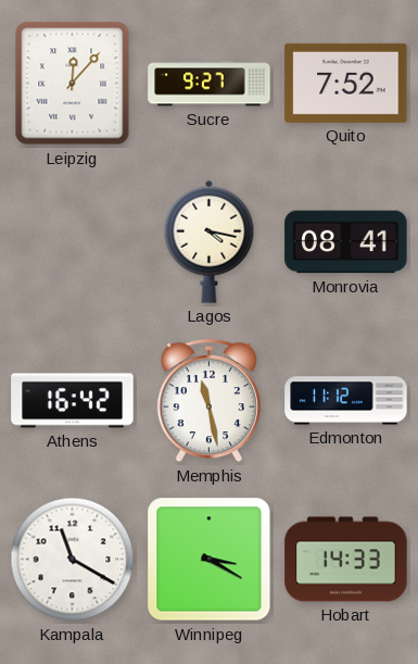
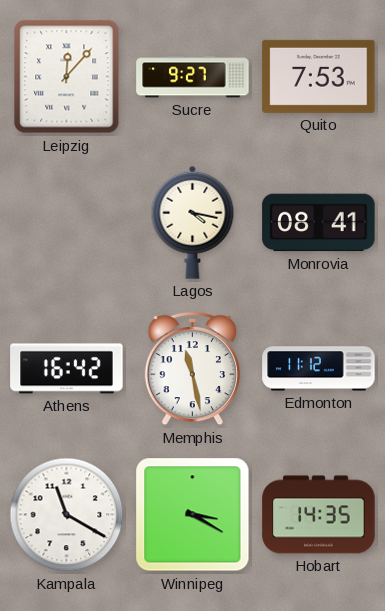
Quito: 7:52 -> 7:53
Hobart: 14:33 -> 14:35
